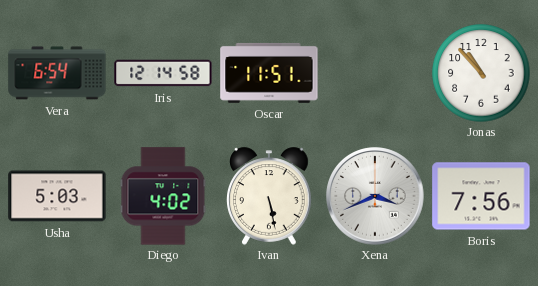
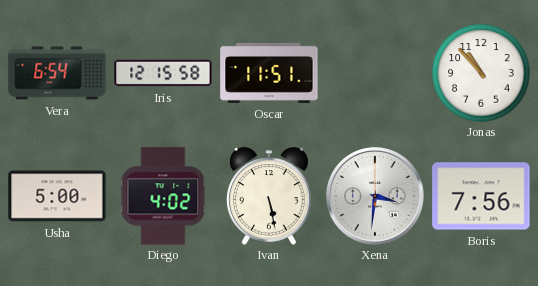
Iris: 12:14 -> 12:15
Usha: 5:03 -> 5:00
Xena: 3:41 -> 3:31
